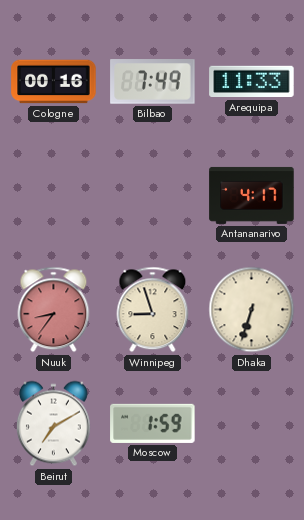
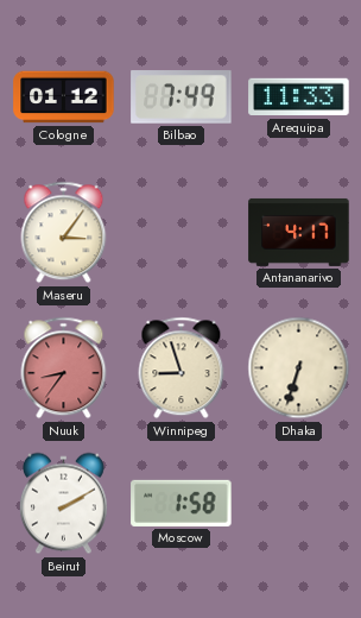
Cologne: 00:16 -> 01:12
Maseru: none -> 3:06
Beirut: 7:10 -> 2:10
Moscow: 1:59 -> 1:58
